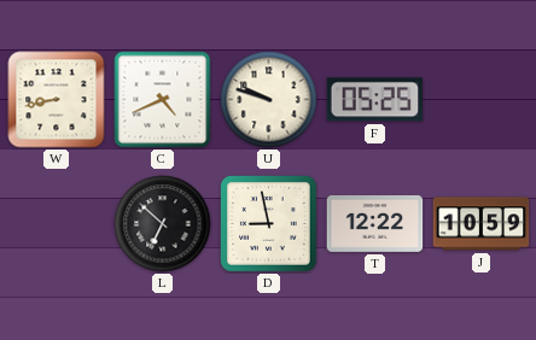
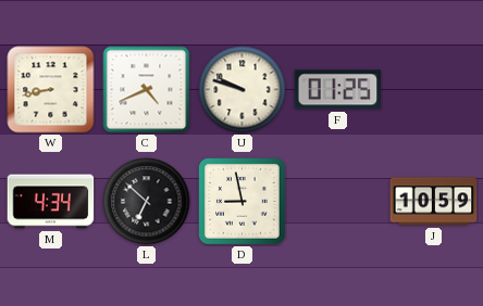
F: 05:25 -> 01:25
M: none -> 4:34
T: 12:22 -> none
